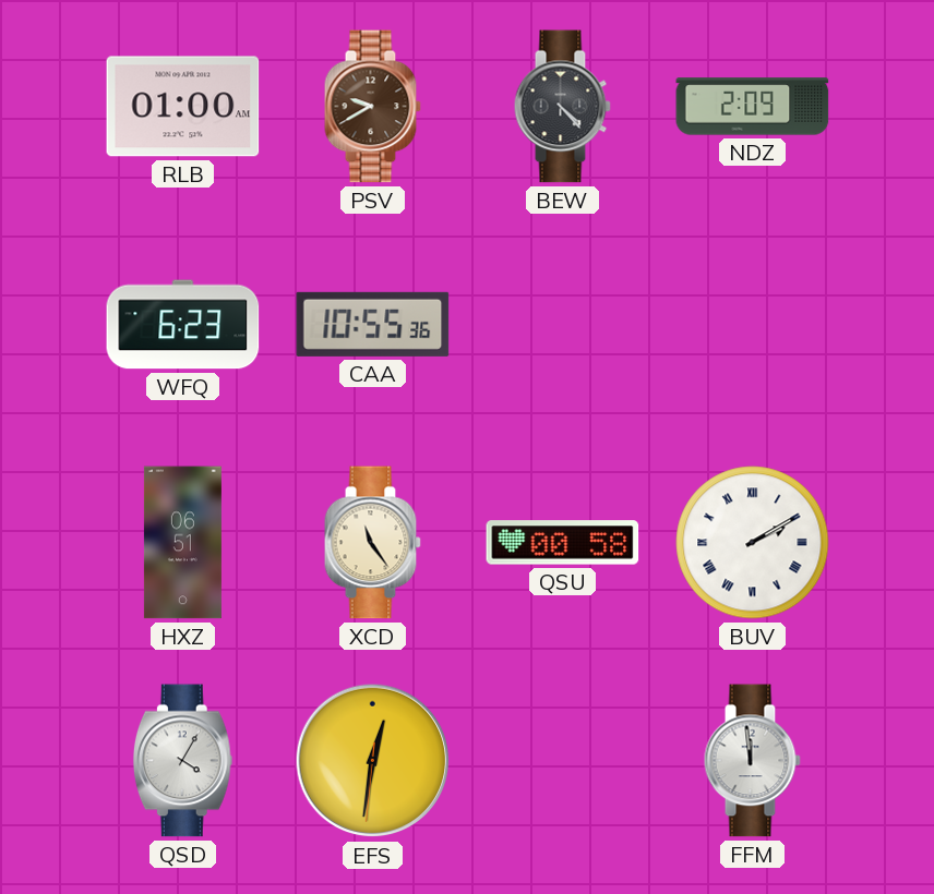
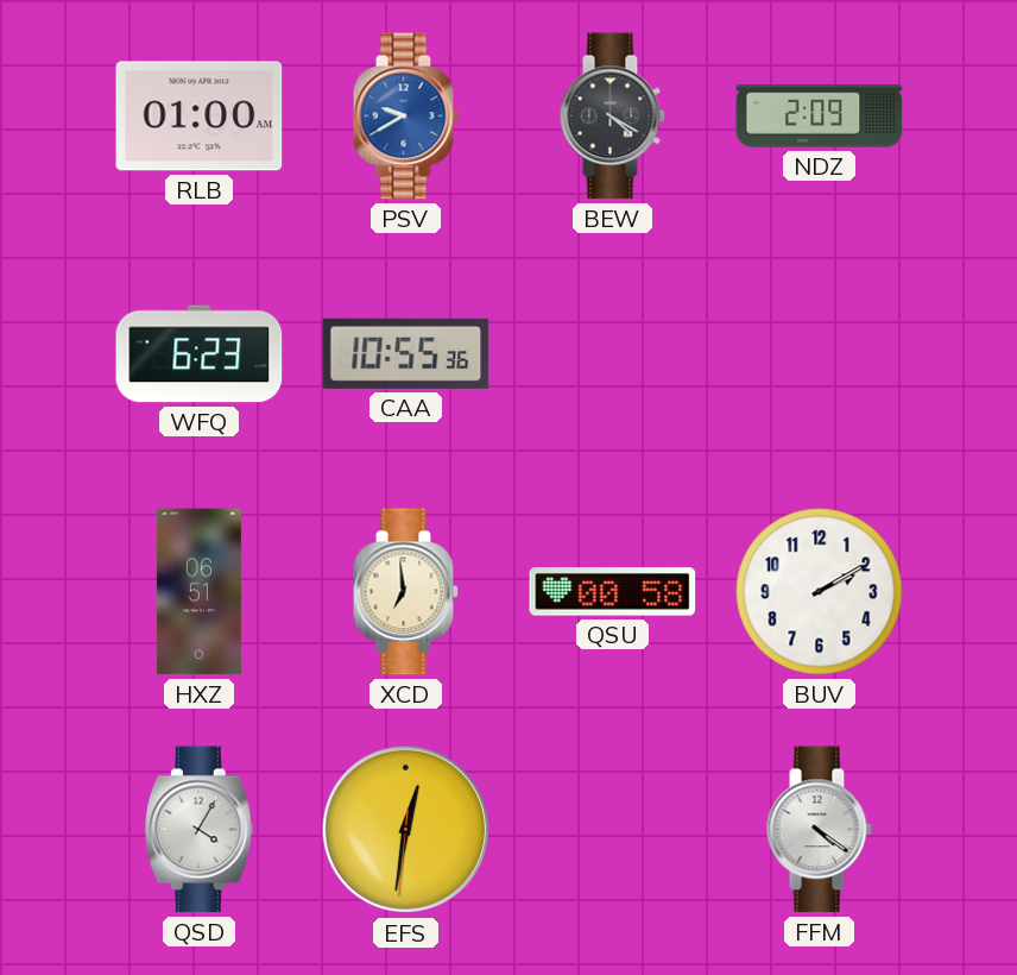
PSV dial: brown -> blue
BEW: 4:23 -> 4:20
XCD: 11:24 -> 6:59
BUV numerals: Roman -> Arabic
FFM: 11:59 -> 4:21
